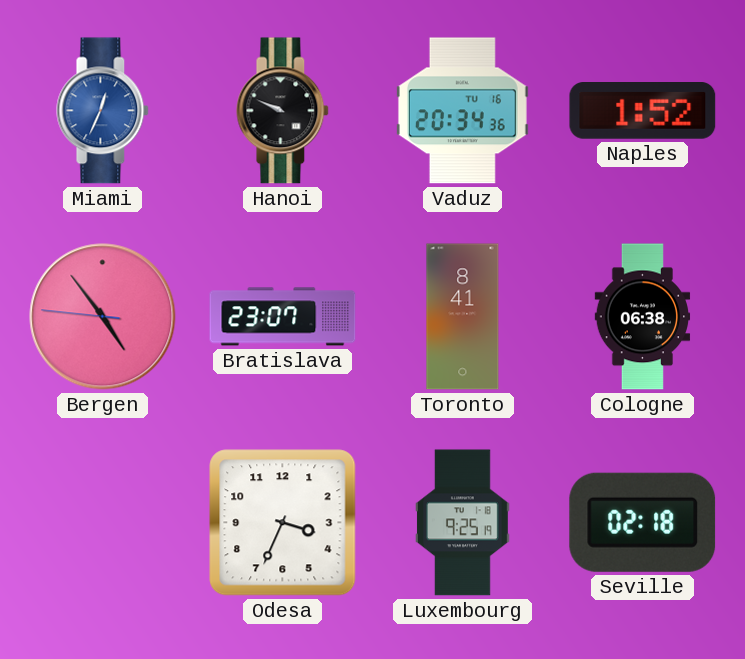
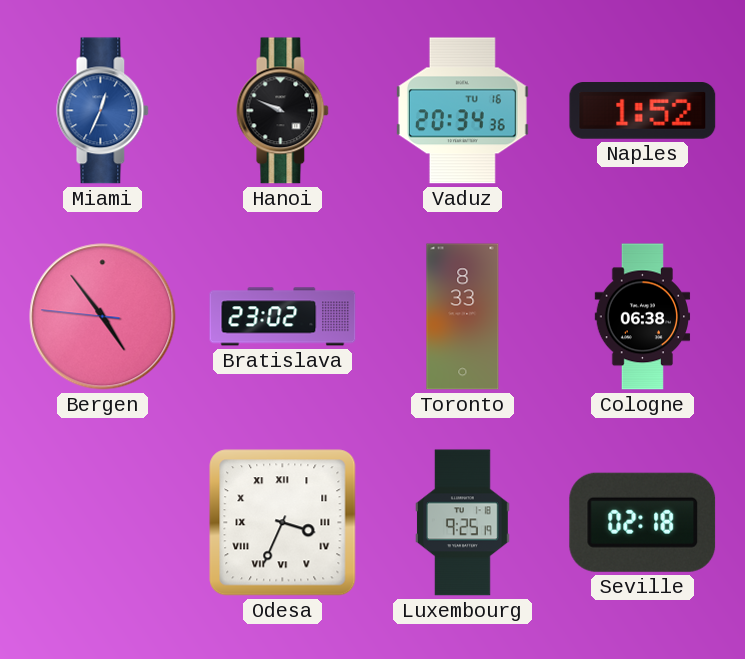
Bratislava: 23:07 -> 23:02
Toronto: 8:41 -> 8:33
Odesa numerals: Arabic -> Roman
